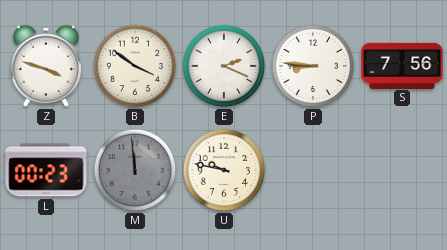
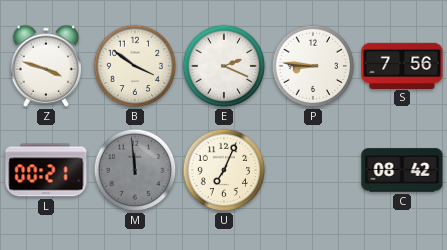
L: 00:23 -> 00:21
U: 9:47 -> 7:04
C: none -> 08:42
